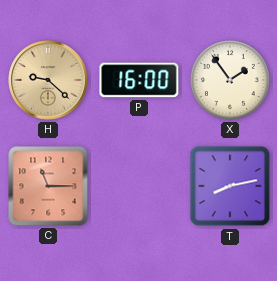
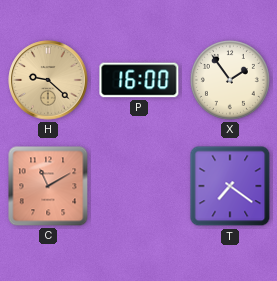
C: 11:15 -> 11:10
T: 8:13 -> 7:21
